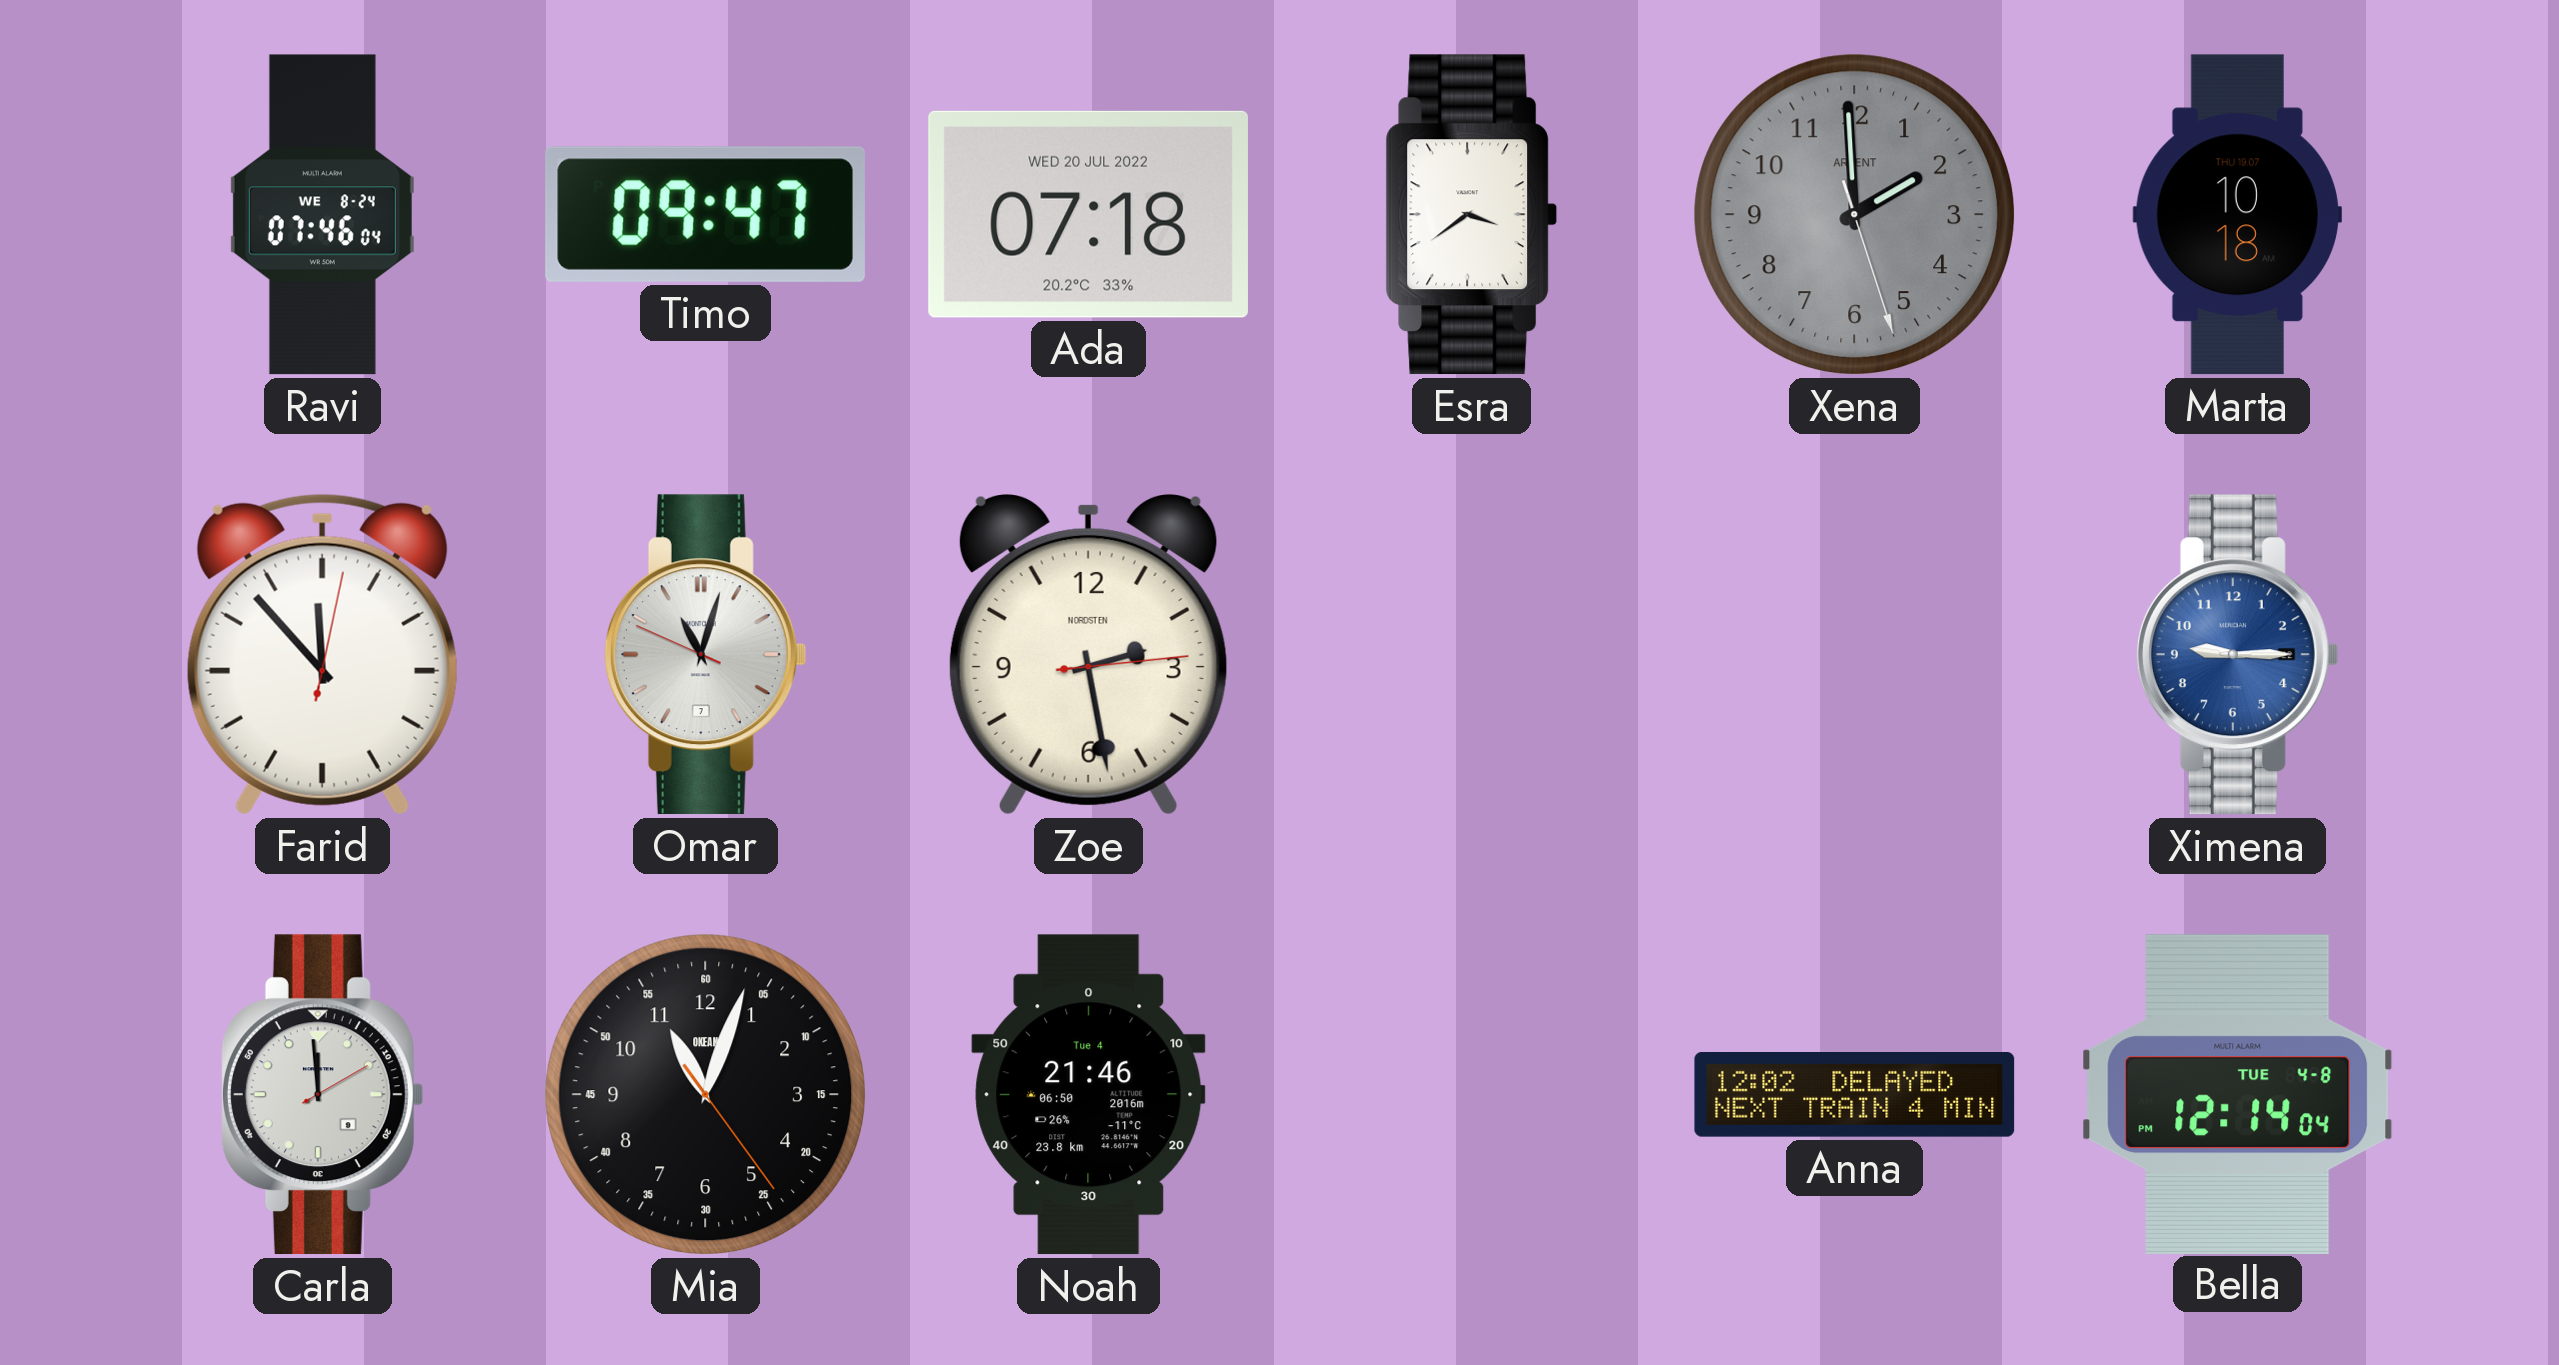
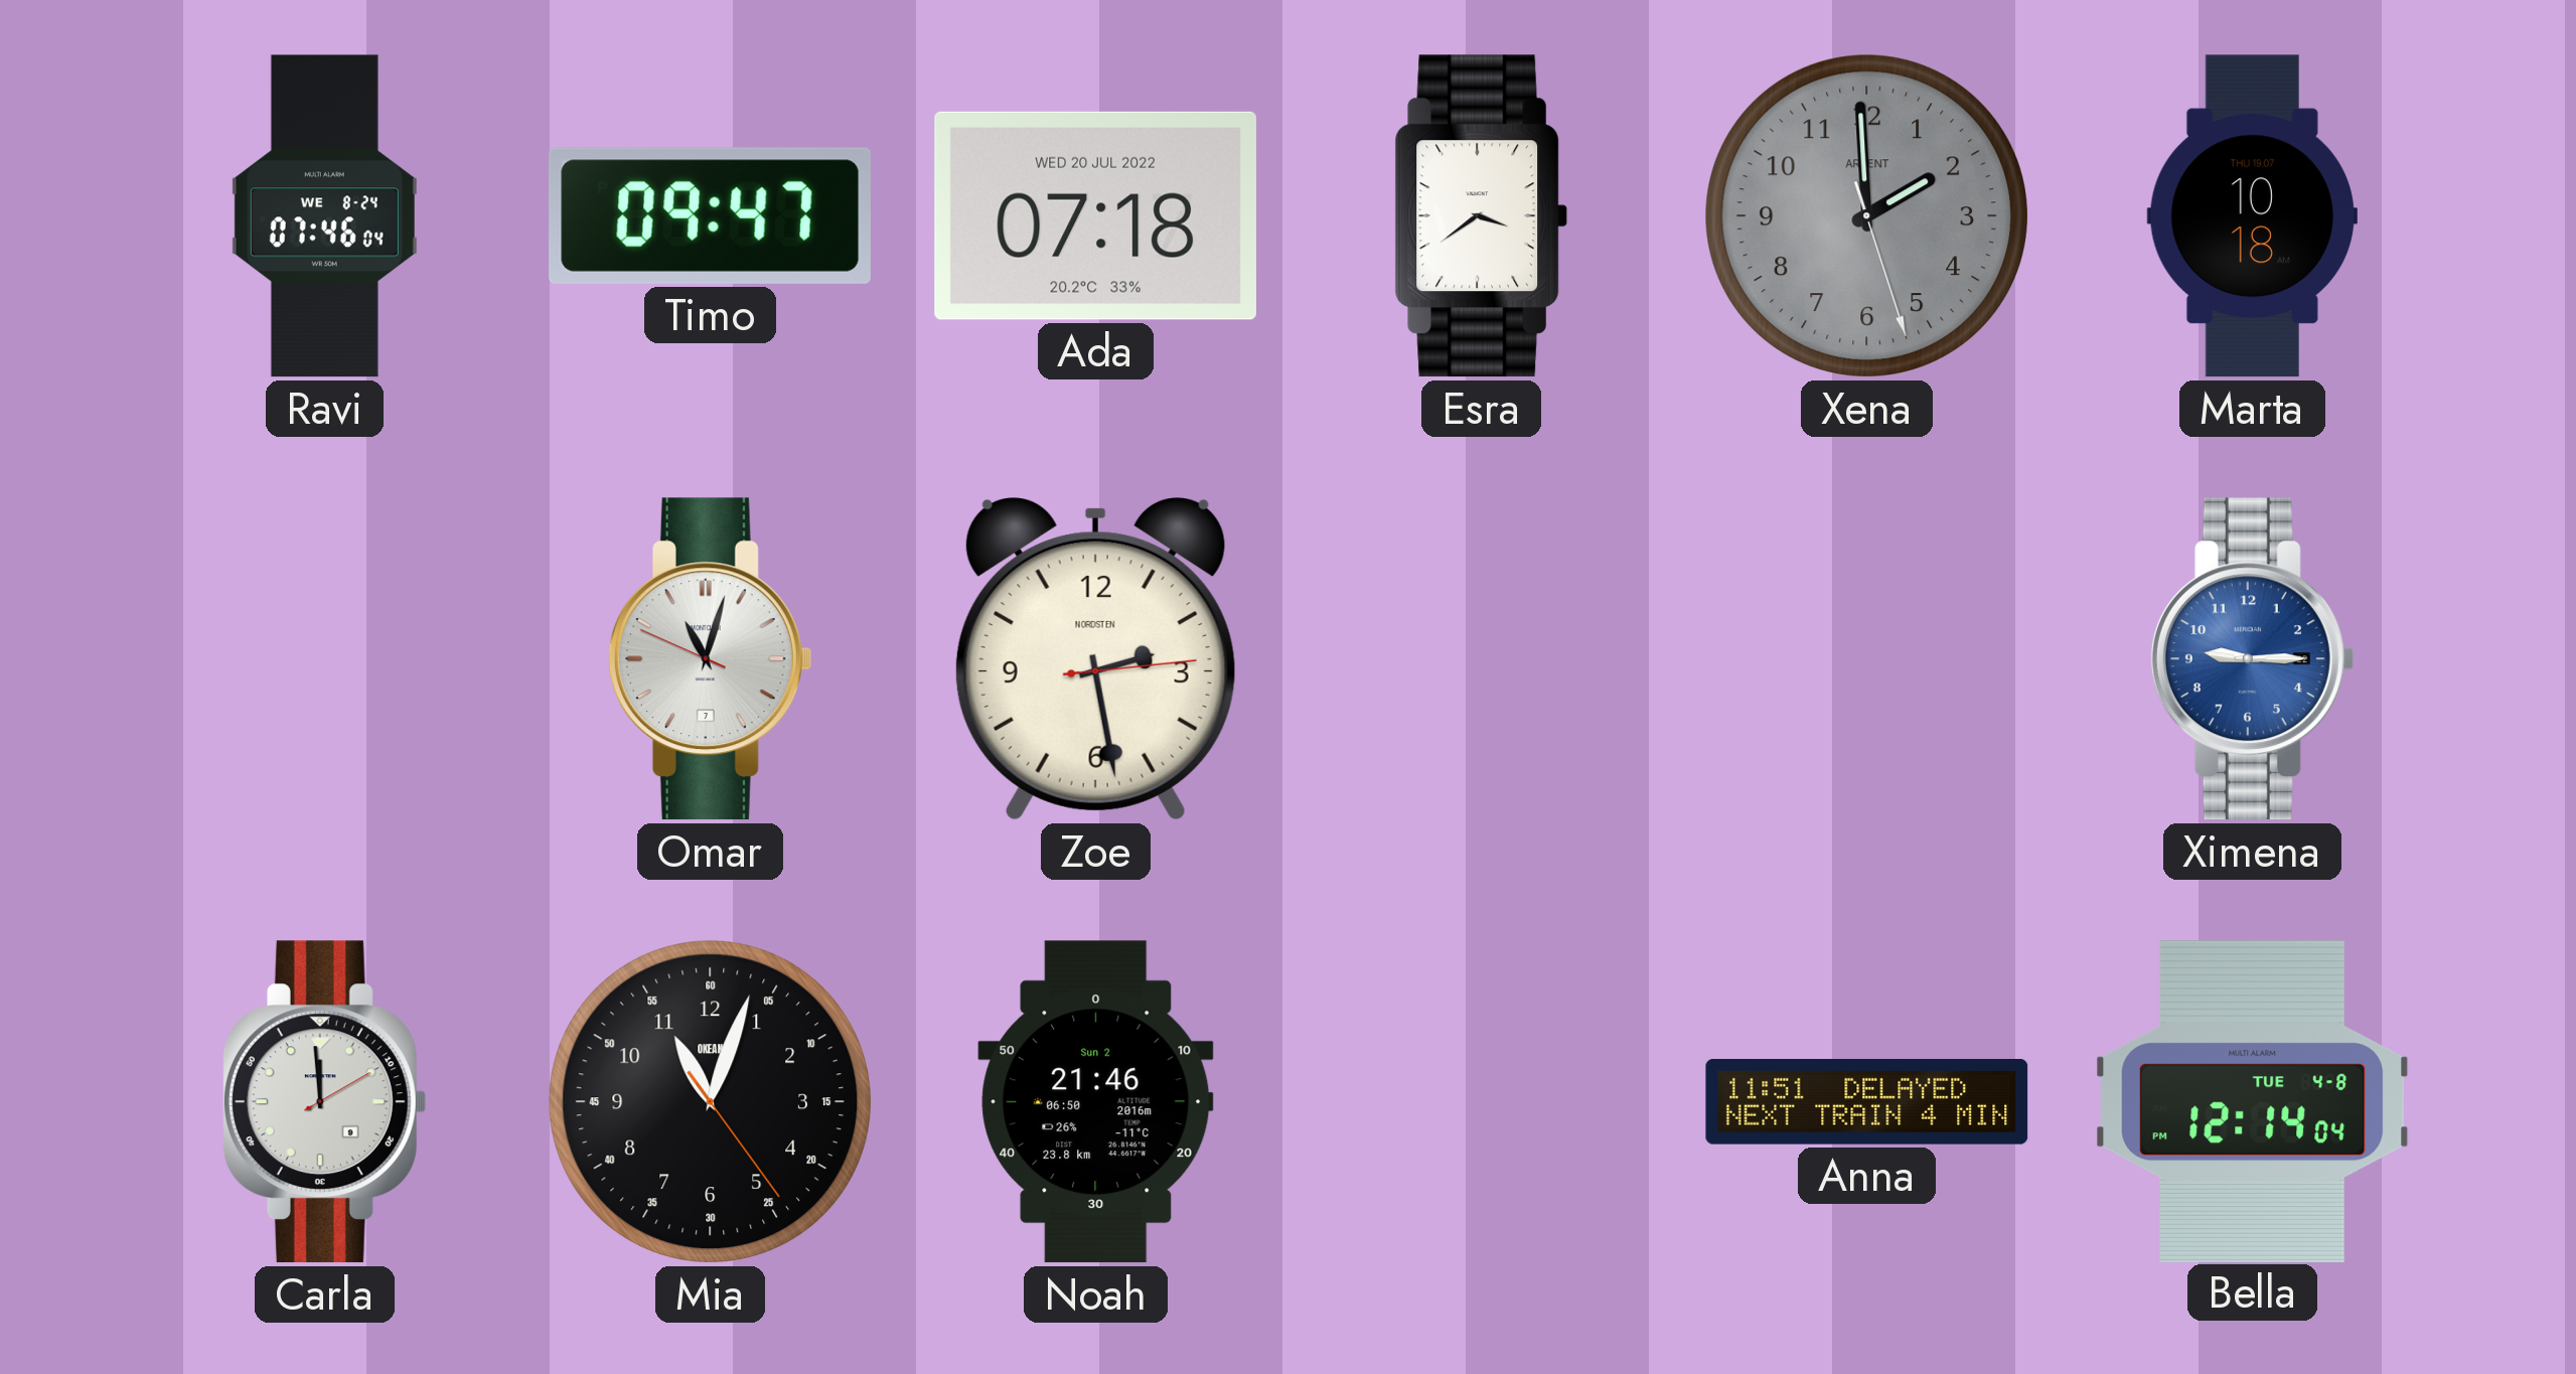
Farid: 11:53 -> none
Noah date: Tue 4 -> Sun 2
Anna: 12:02 -> 11:51
